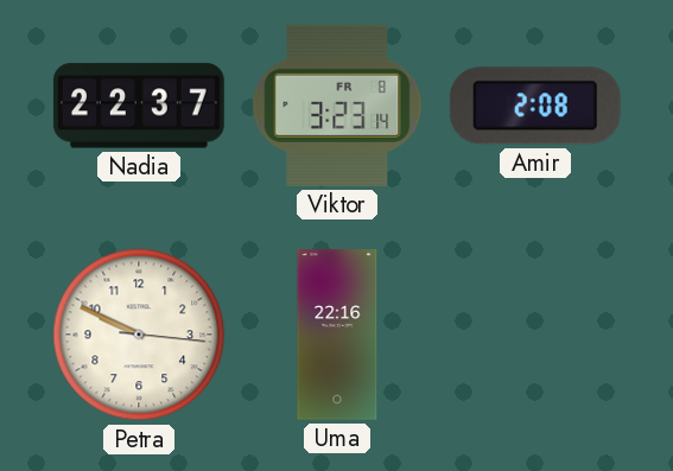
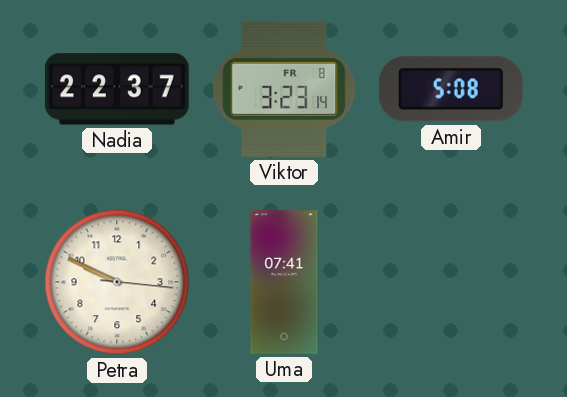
Amir: 2:08 -> 5:08
Uma: 22:16 -> 07:41
